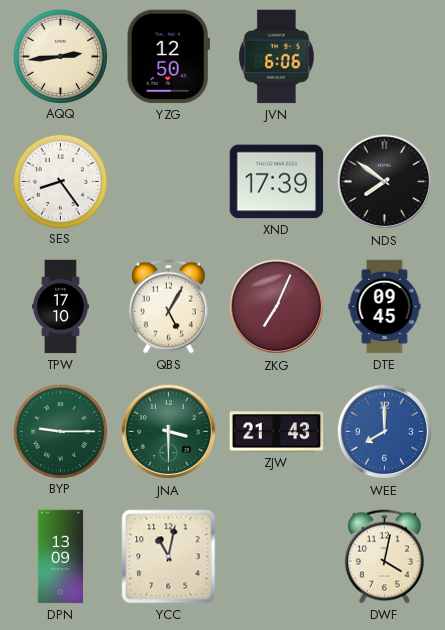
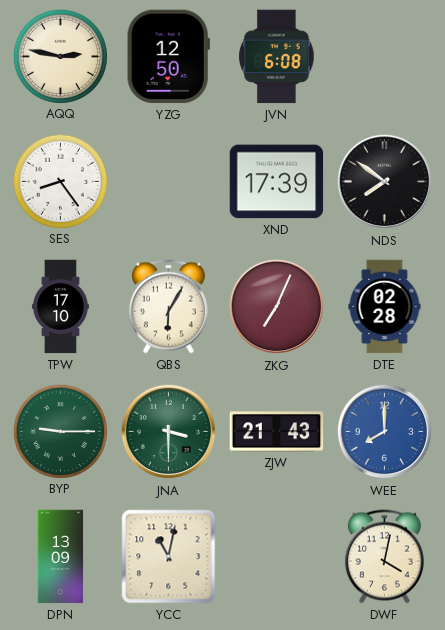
AQQ: 2:44 -> 2:47
JVN: 6:06 -> 6:08
QBS: 5:05 -> 6:05
DTE: 09:45 -> 02:28
